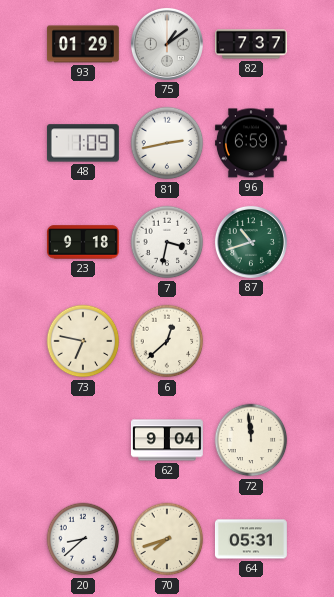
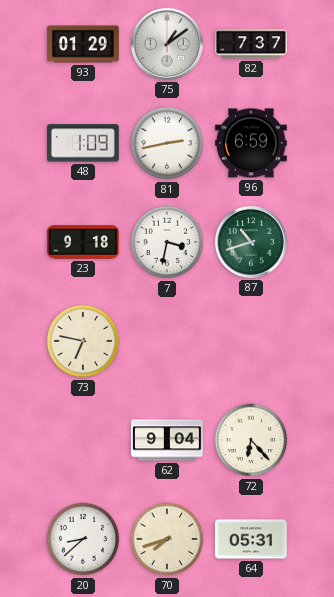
6: 12:38 -> none
72: 11:59 -> 6:23
